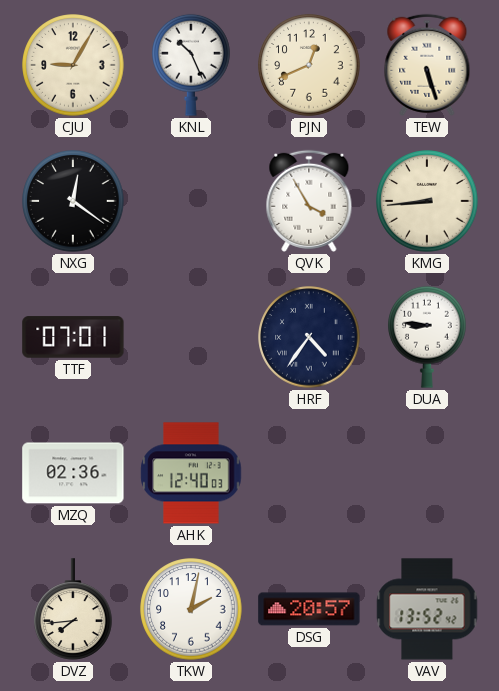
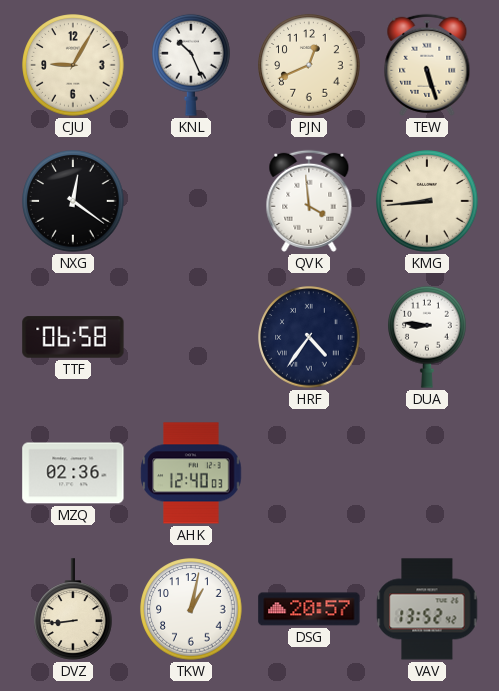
QVK: 3:55 -> 3:59
TTF: 07:01 -> 06:58
DVZ: 7:44 -> 8:44
TKW: 2:02 -> 1:02
